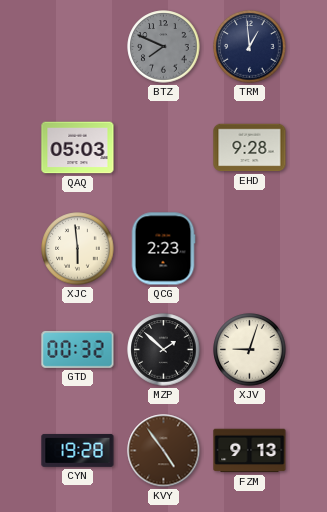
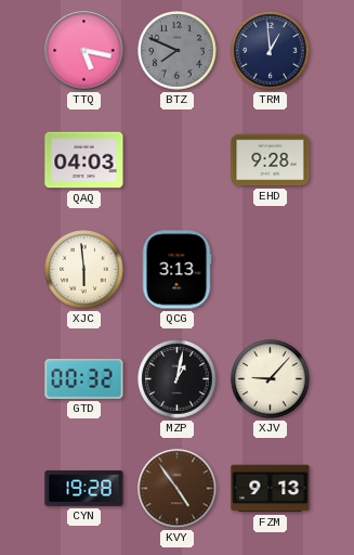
TTQ: none -> 5:17
QAQ: 05:03 -> 04:03
QCG: 2:23 -> 3:13
MZP: 1:52 -> 1:02
XJV: 9:03 -> 9:07
